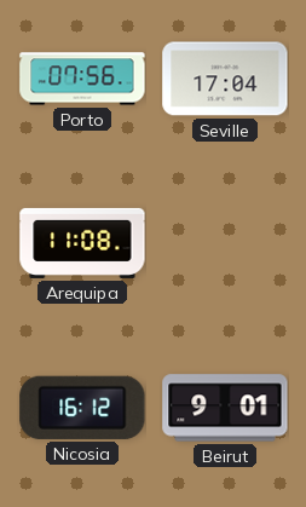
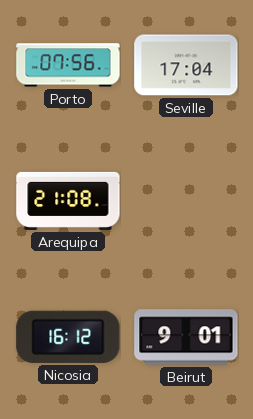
Arequipa: 11:08 -> 21:08
